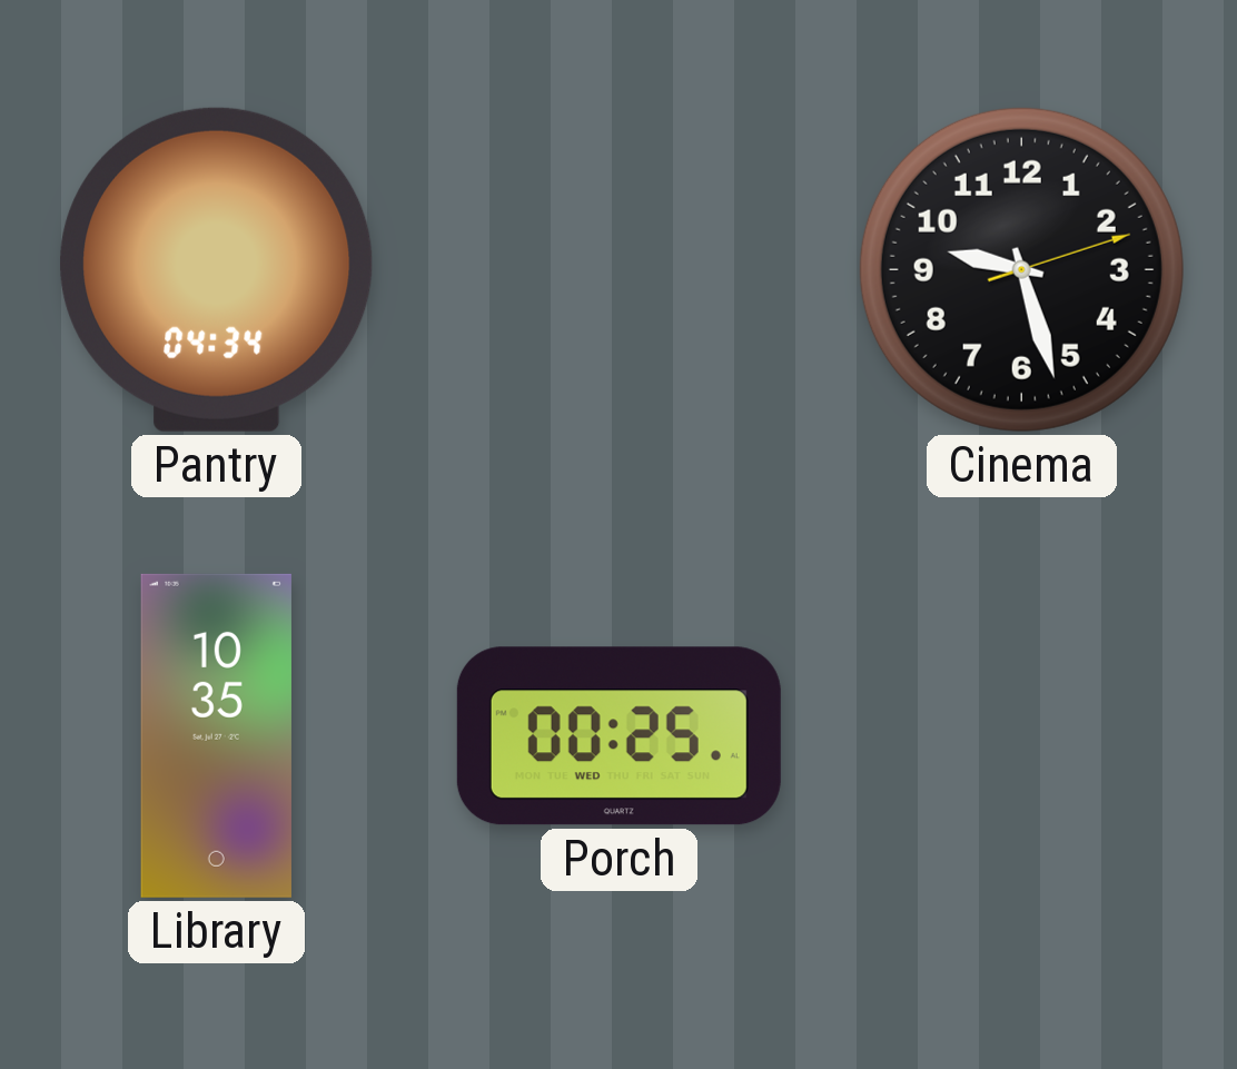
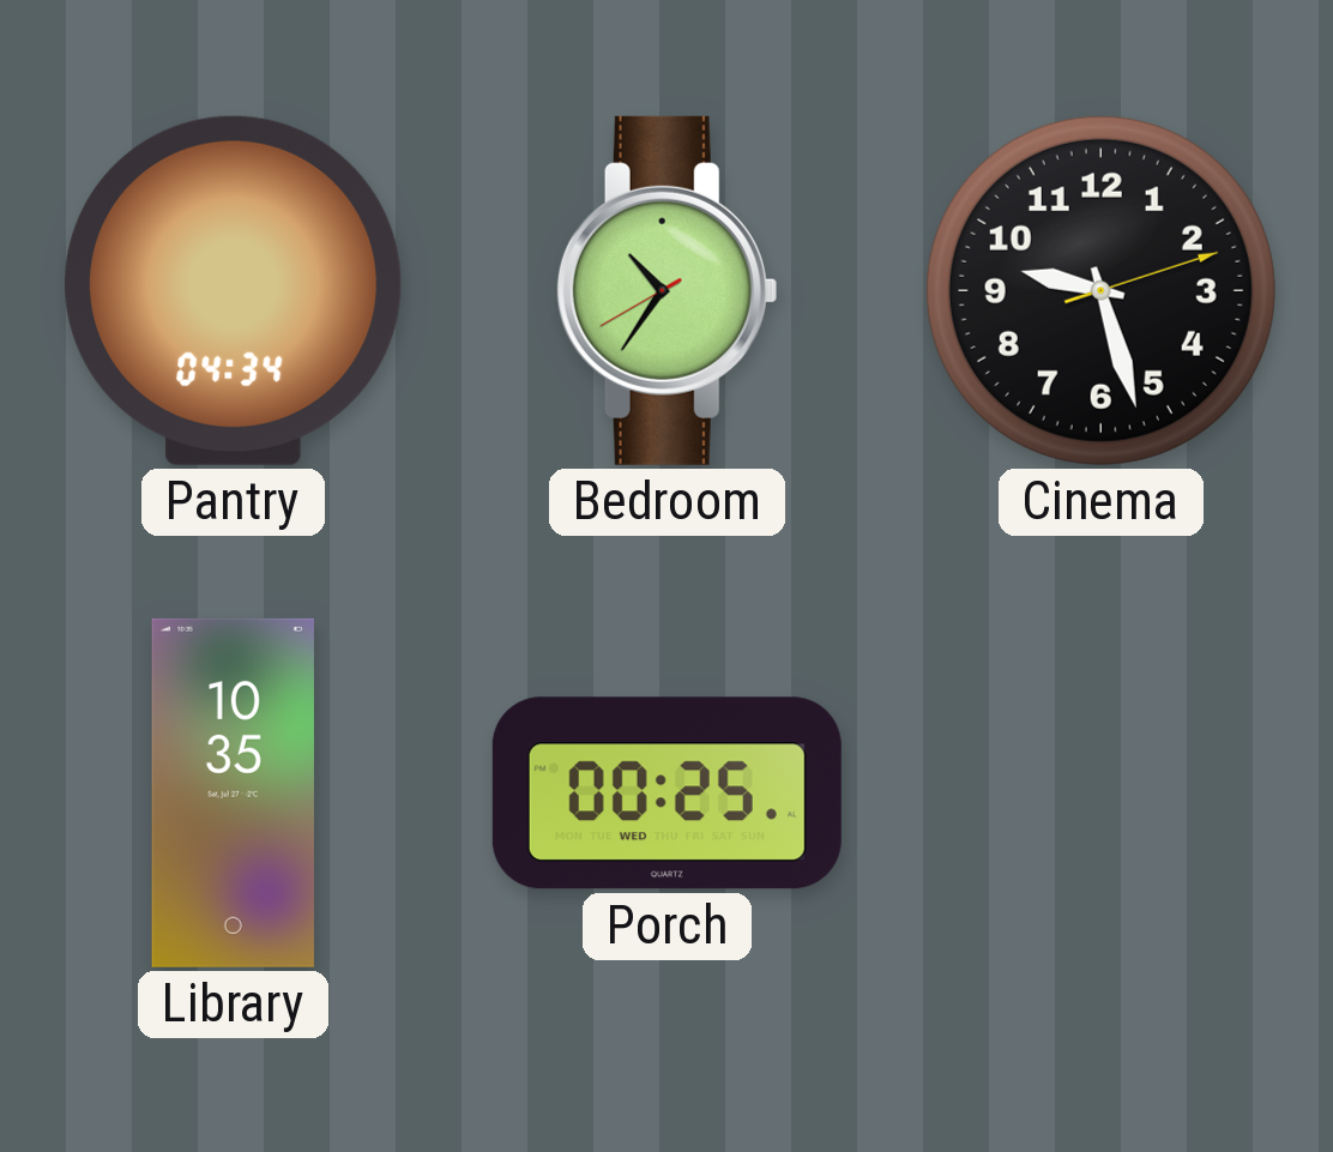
Bedroom: none -> 10:35
